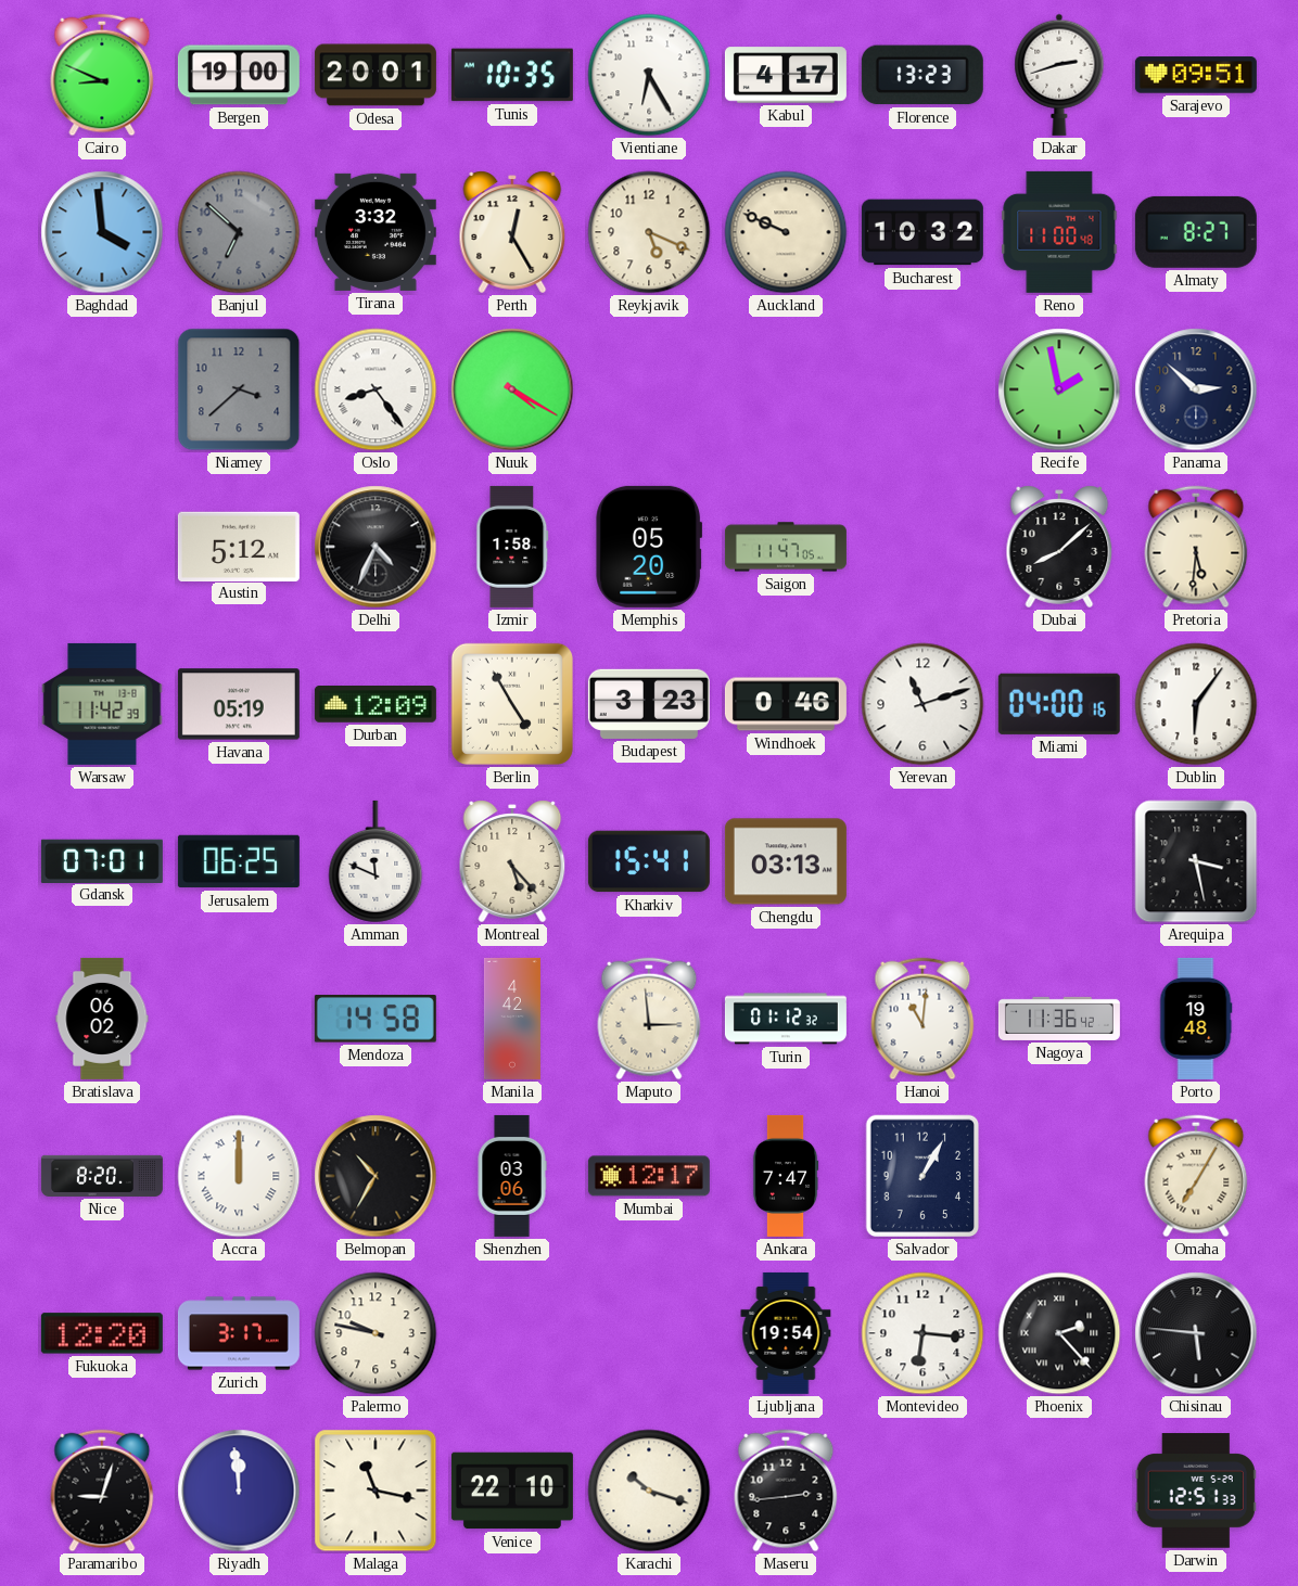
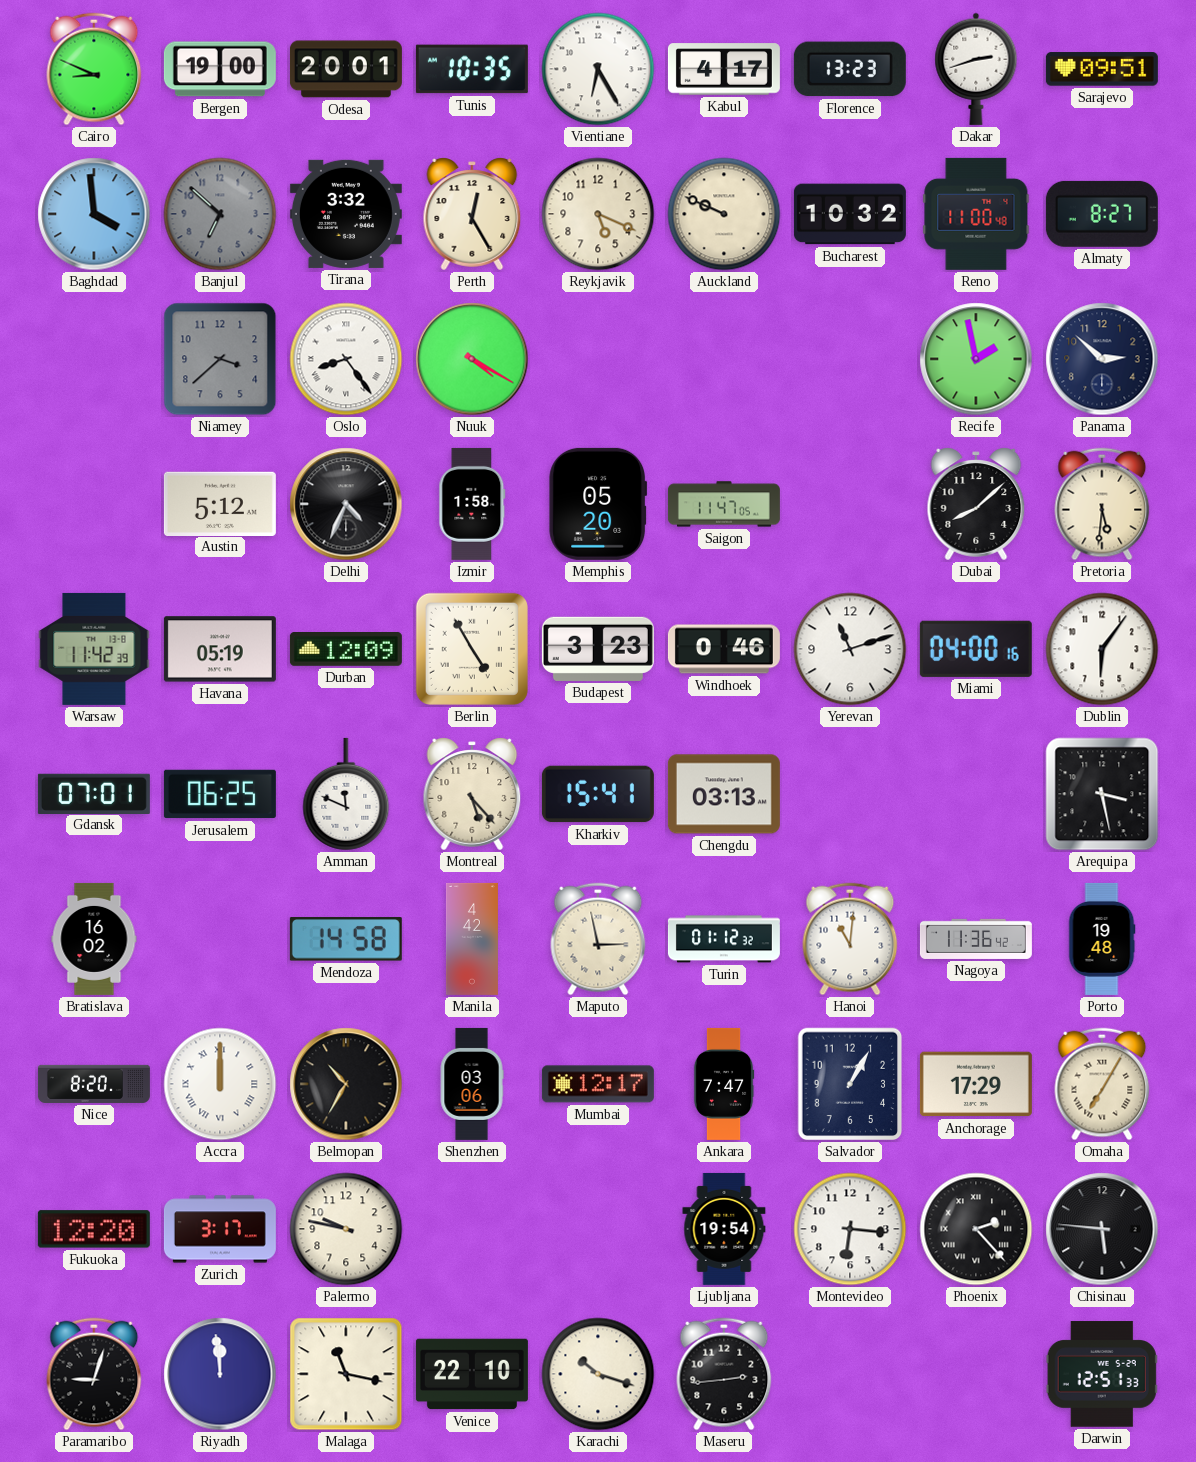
Bratislava: 06:02 -> 16:02
Maputo: 2:59 -> 2:58
Anchorage: none -> 17:29
